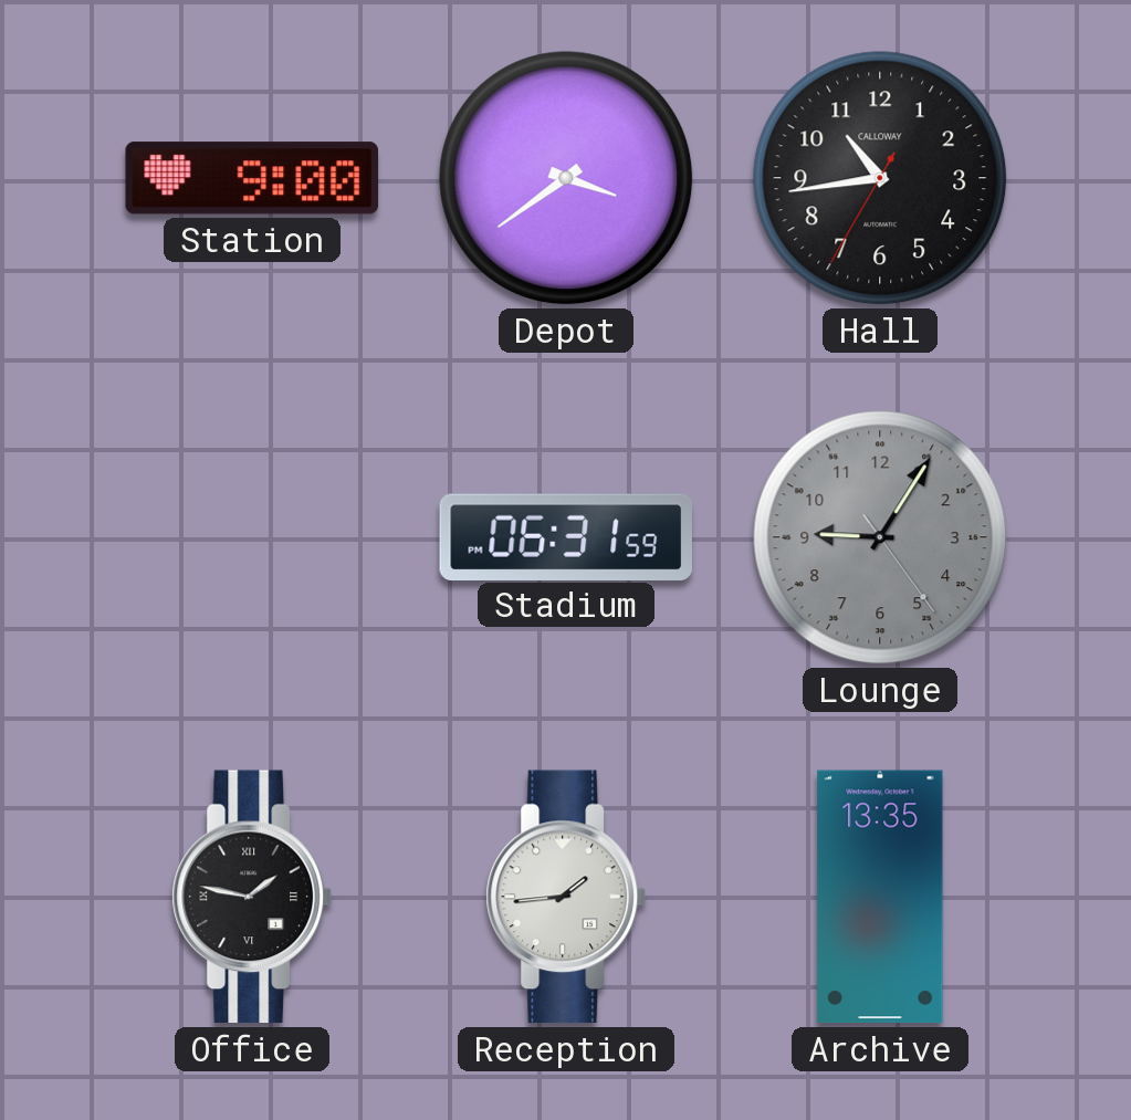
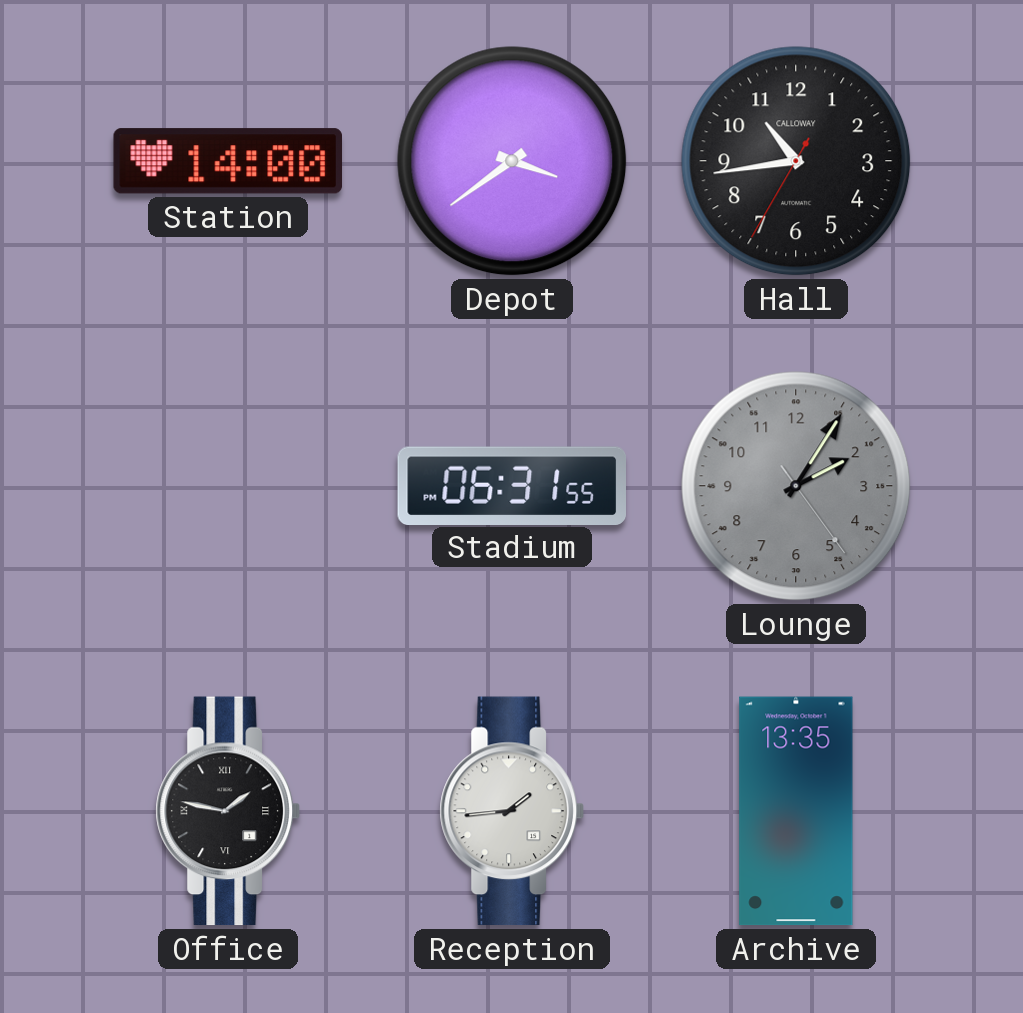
Station: 9:00 -> 14:00
Stadium: 06:31:59 PM -> 06:31:55 PM
Lounge: 9:05 -> 2:05
